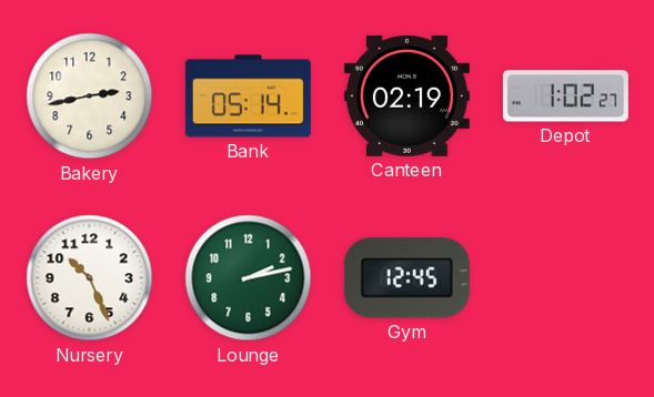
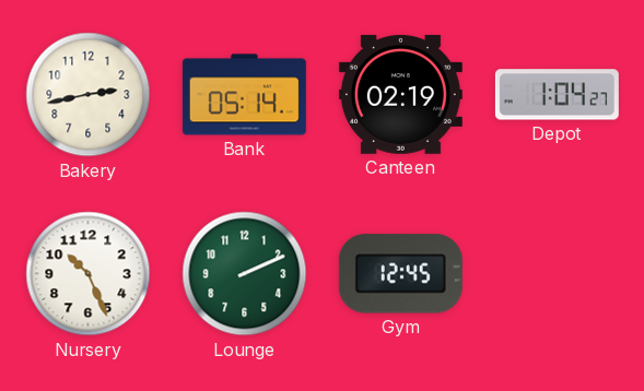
Depot: 1:02 -> 1:04
Lounge: 2:13 -> 2:11
